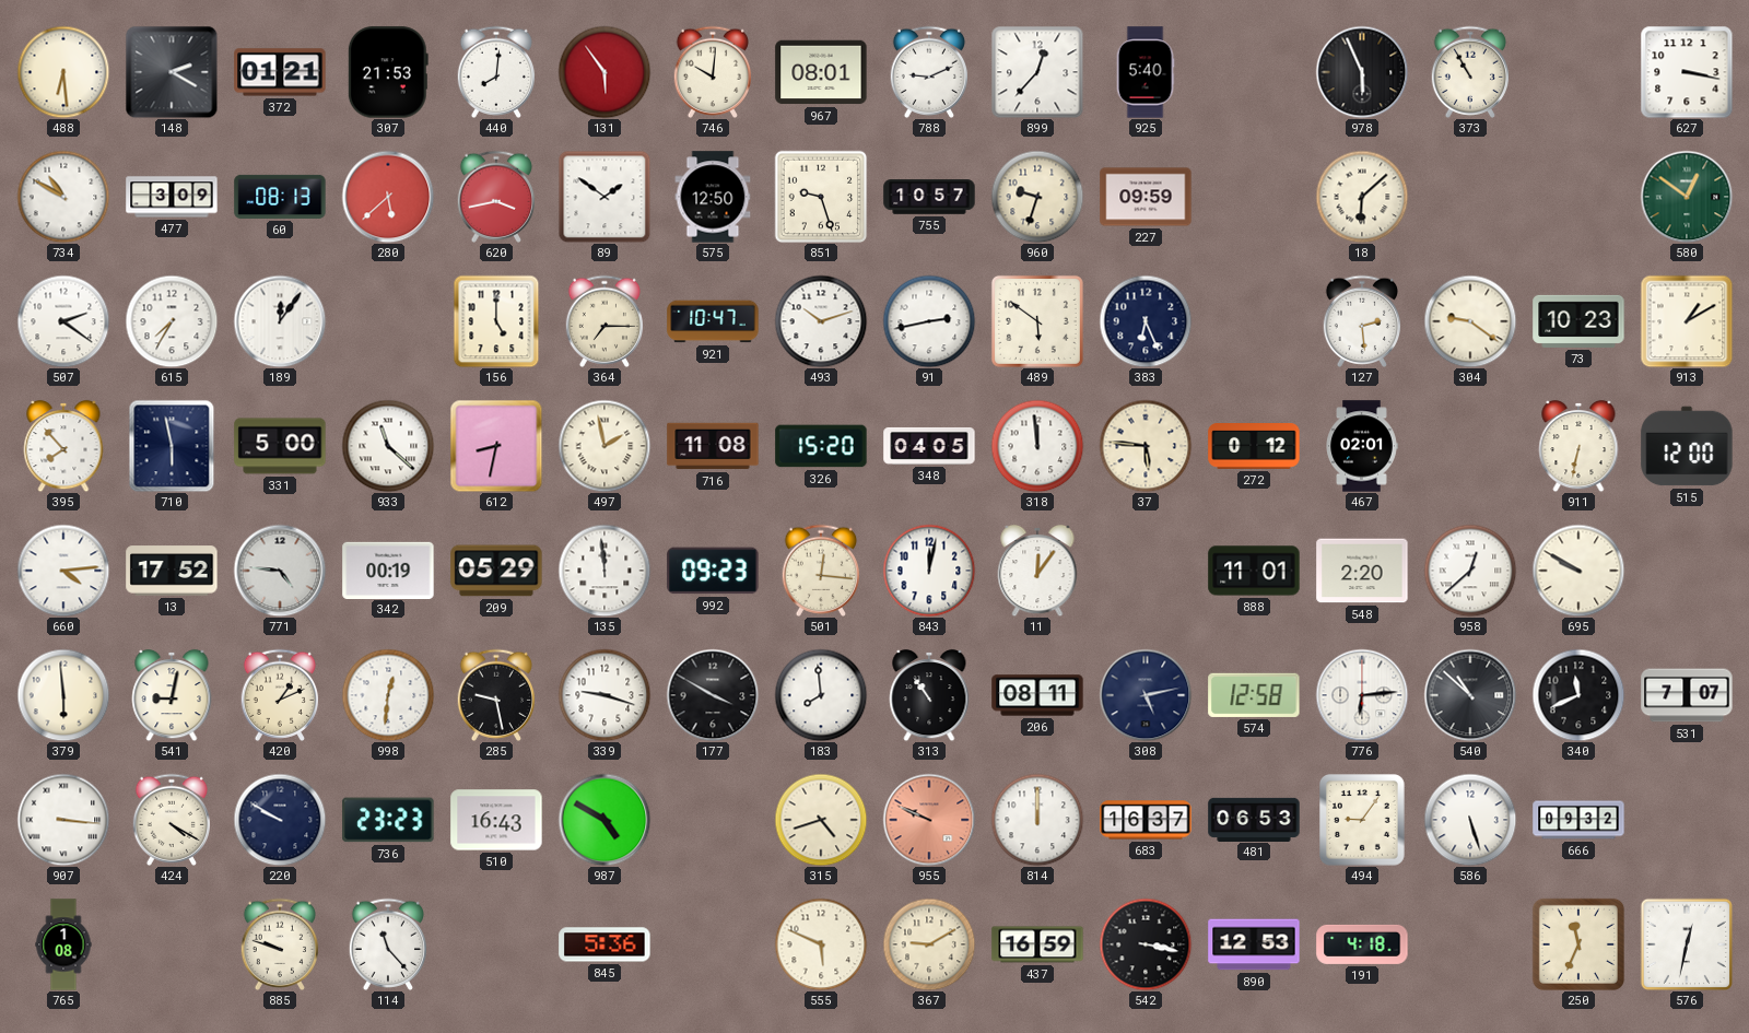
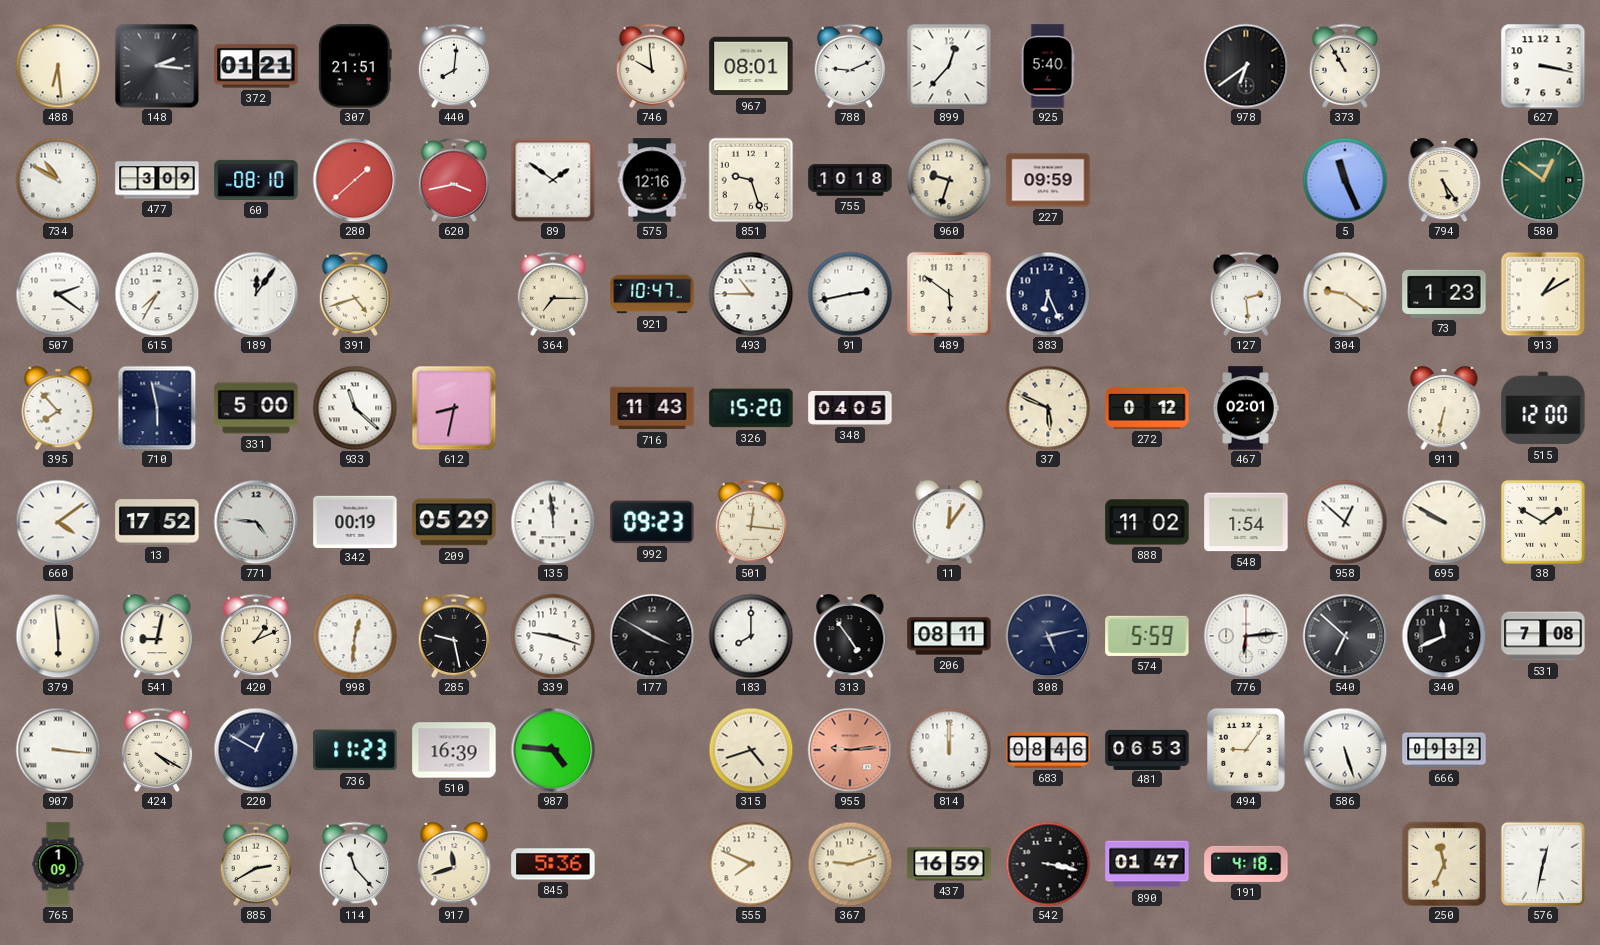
148: 2:20 -> 2:16
307: 21:53 -> 21:51
131: 5:54 -> none
746: 10:01 -> 9:59
978: 5:56 -> 6:39
60: 08:13 -> 08:10
280: 5:38 -> 1:38
575: 12:50 -> 12:16
755: 10:57 -> 10:18
18: 6:08 -> none
5: none -> 11:26
794: none -> 5:24
391: none -> 4:42
156: 5:00 -> none
493: 10:12 -> 10:45
73: 10:23 -> 1:23
497: 1:58 -> none
716: 11:08 -> 11:43
318: 11:59 -> none
37: 5:46 -> 5:49
660: 4:14 -> 4:09
843: 12:02 -> none
888: 11:01 -> 11:02
548: 2:20 -> 1:54
958: 12:38 -> 12:52
38: none -> 1:50
183: 7:59 -> 8:00
313: 10:54 -> 4:54
574: 12:58 -> 5:59
540: 10:52 -> 6:52
531: 7:07 -> 7:08
220: 9:50 -> 12:50
736: 23:23 -> 11:23
510: 16:43 -> 16:39
987: 4:50 -> 4:46
955: 9:49 -> 9:14
683: 16:37 -> 08:46
765: 1:08 -> 1:09
885: 9:48 -> 2:40
917: none -> 11:42
555: 5:49 -> 7:49
367: 9:10 -> 9:12
890: 12:53 -> 01:47
